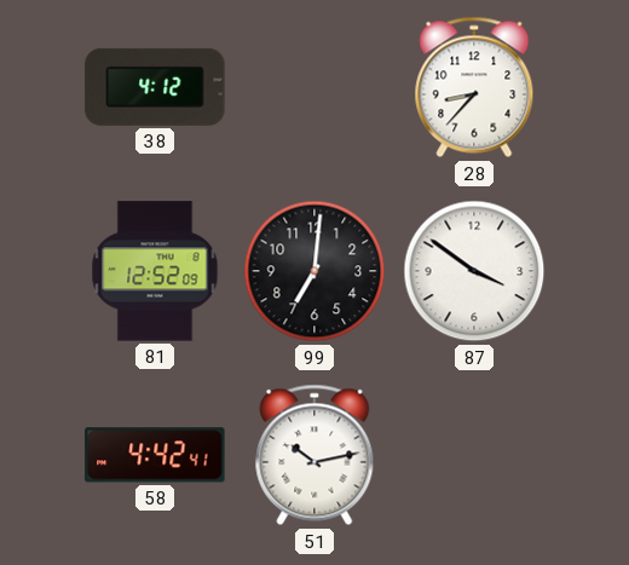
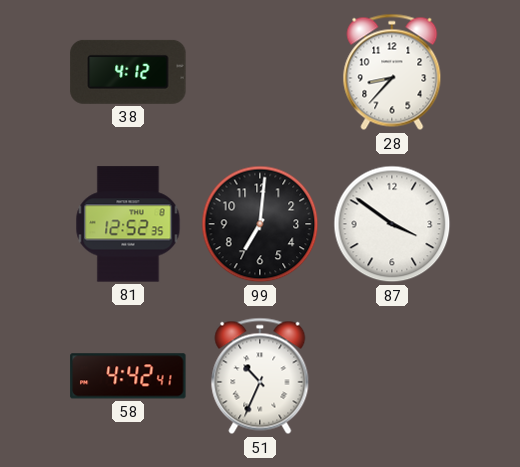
81: 12:52:09 -> 12:52:35
51: 10:13 -> 10:34
